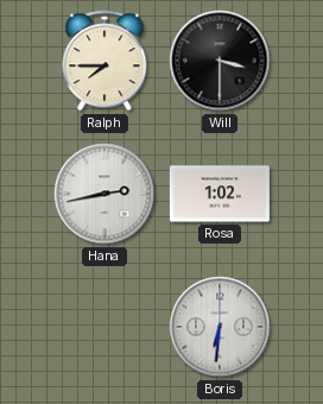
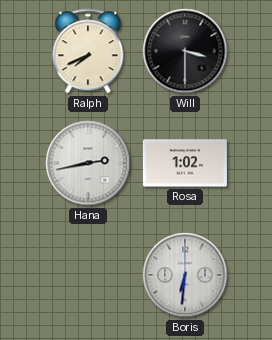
Ralph: 7:45 -> 7:41
